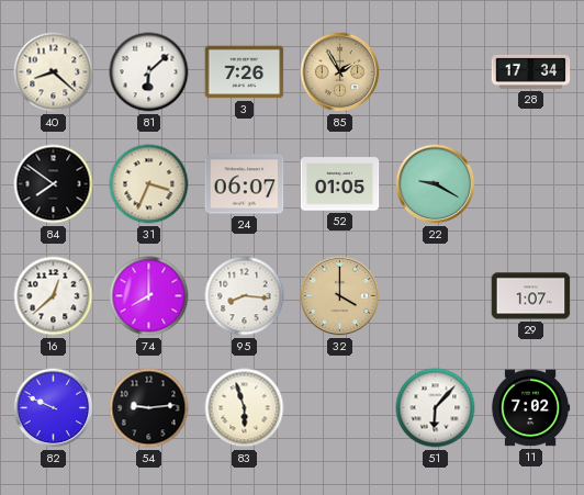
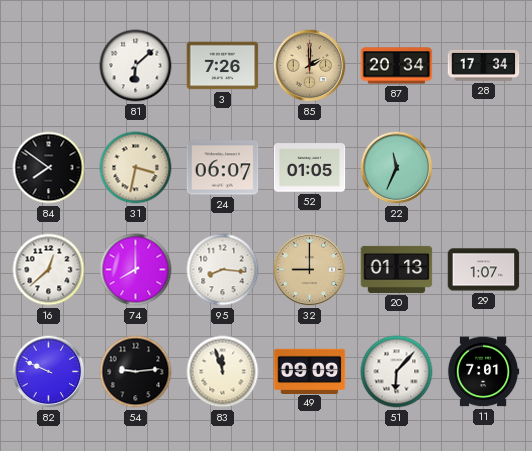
40: 8:22 -> none
85: 1:55 -> 2:00
87: none -> 20:34
31: 3:34 -> 3:32
22: 9:20 -> 11:34
32: 4:00 -> 9:00
20: none -> 01:13
83: 5:57 -> 11:57
49: none -> 09:09
11: 7:02 -> 7:01
